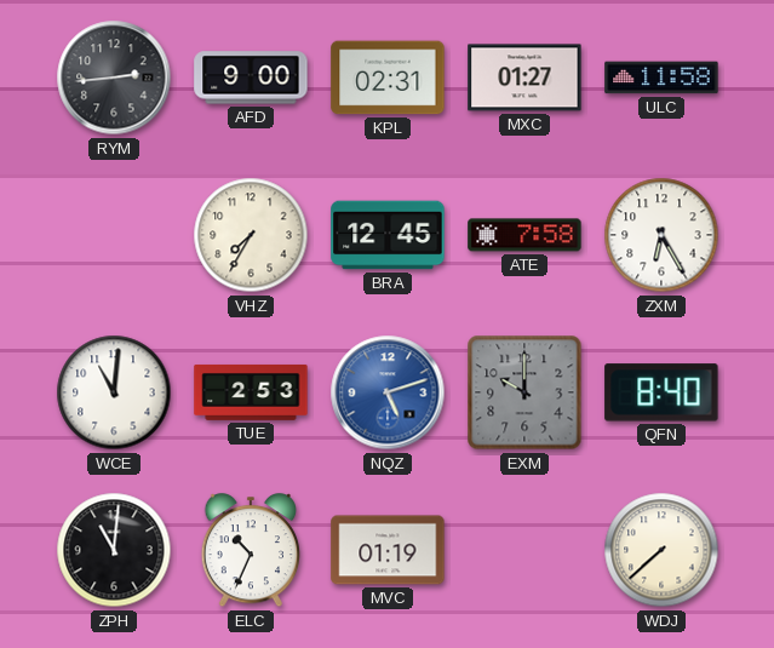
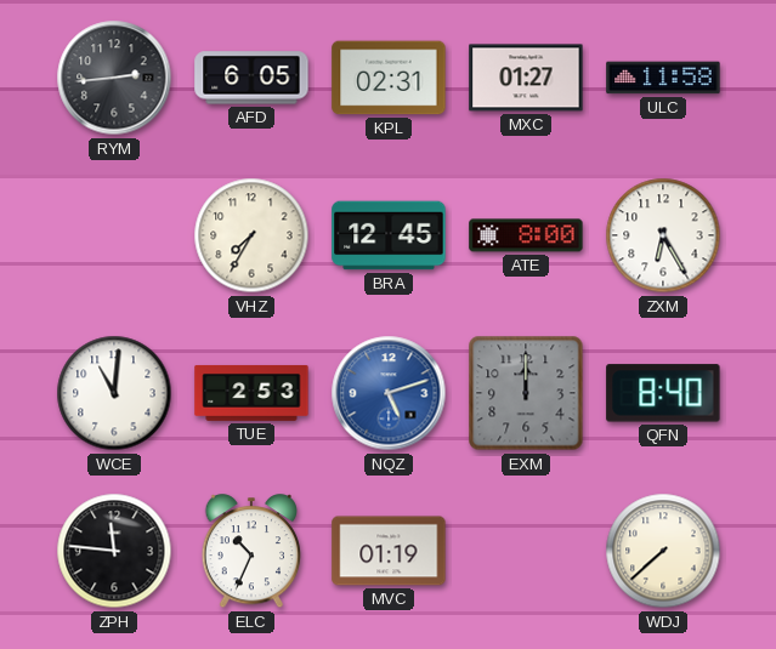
AFD: 9:00 -> 6:05
ATE: 7:58 -> 8:00
EXM: 10:00 -> 12:00
ZPH: 11:01 -> 11:46
